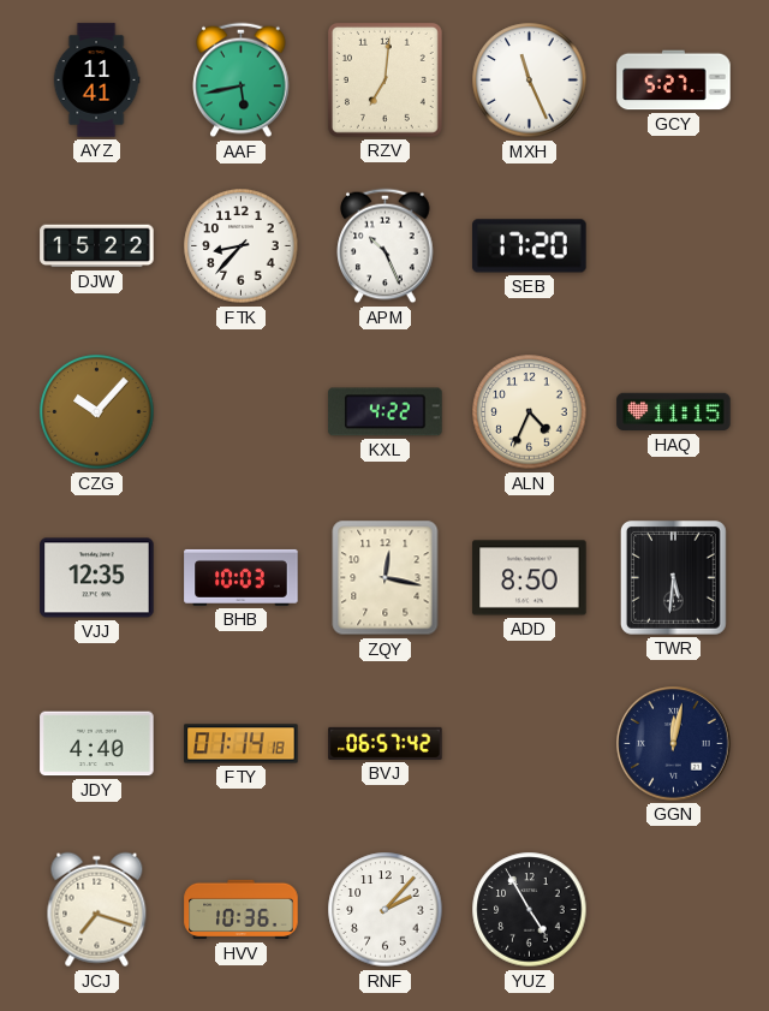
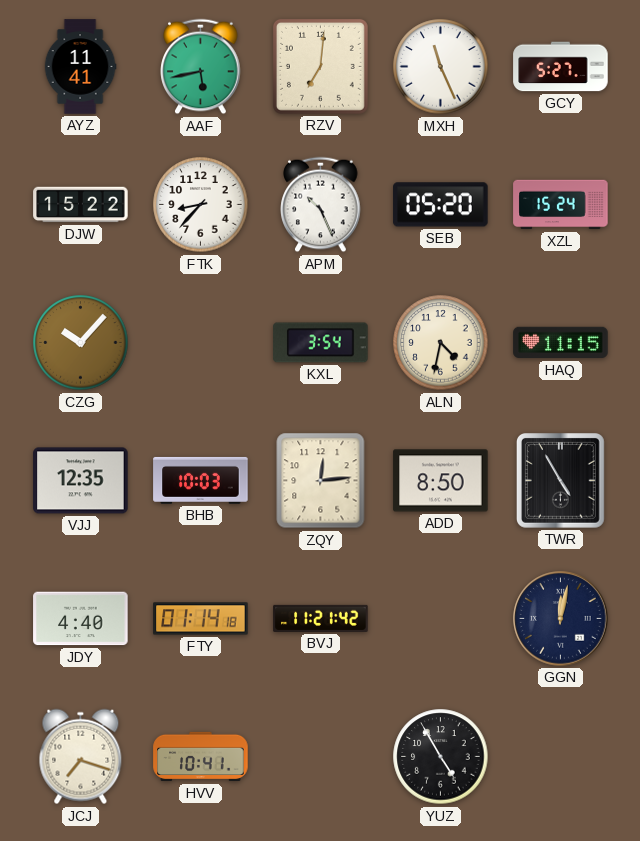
SEB: 17:20 -> 05:20
XZL: none -> 15:24
KXL: 4:22 -> 3:54
ALN: 4:34 -> 4:32
ZQY: 12:17 -> 12:14
TWR: 5:31 -> 4:55
BVJ: 06:57 -> 11:21
HVV: 10:36 -> 10:41
RNF: 2:07 -> none
